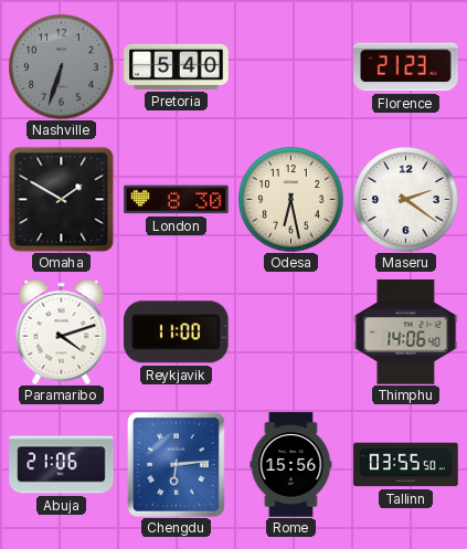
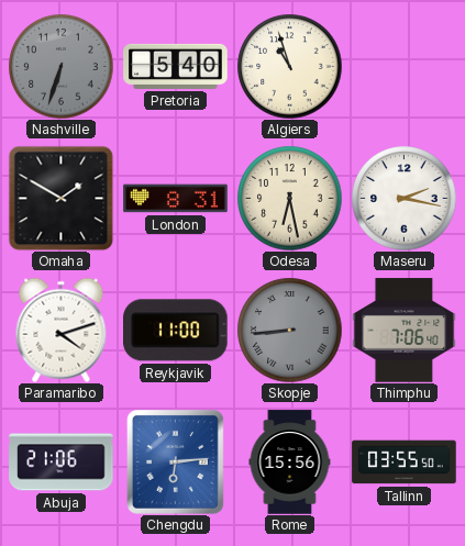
Algiers: none -> 10:57
Florence: 21:23 -> none
London: 8:30 -> 8:31
Maseru: 2:21 -> 2:17
Skopje: none -> 8:44
Thimphu: 14:06 -> 7:06
